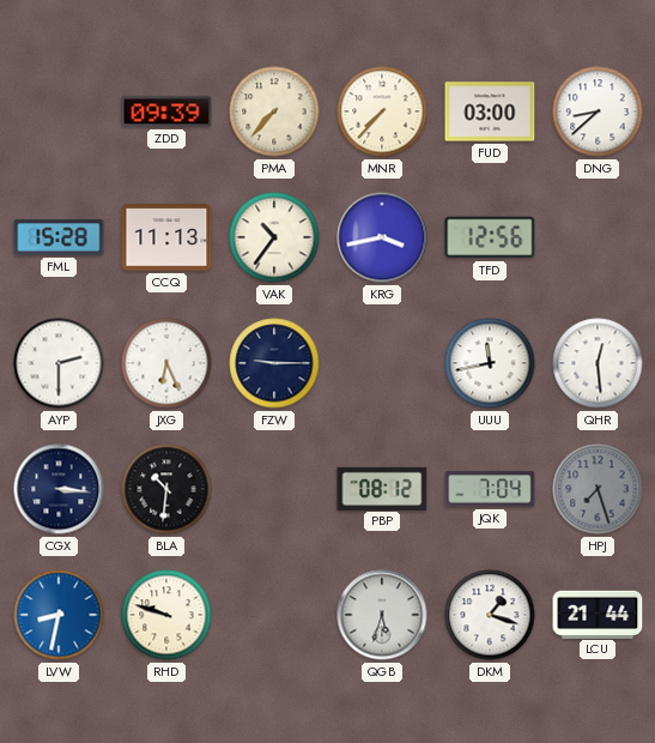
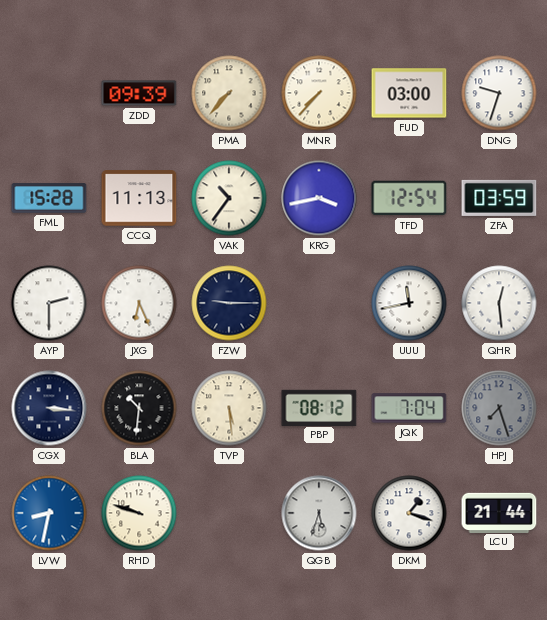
DNG: 8:38 -> 9:33
TFD: 12:56 -> 12:54
ZFA: none -> 03:59
TVP: none -> 5:29
